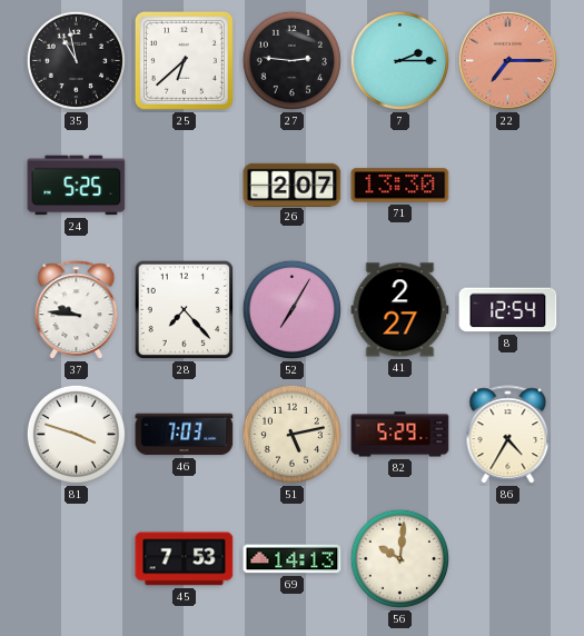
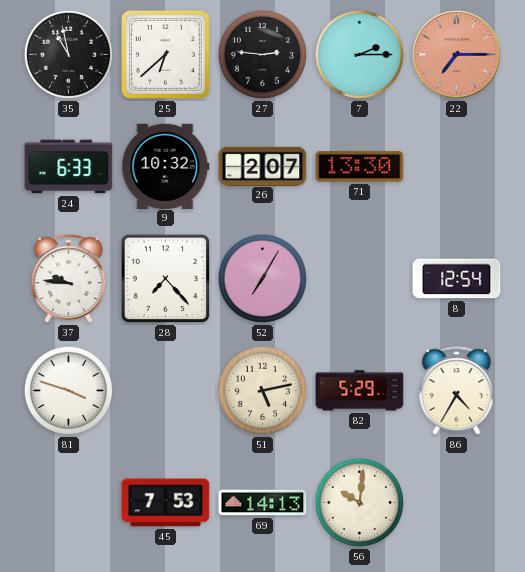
24: 5:25 -> 6:33
9: none -> 10:32
41: 2:27 -> none
46: 7:03 -> none
